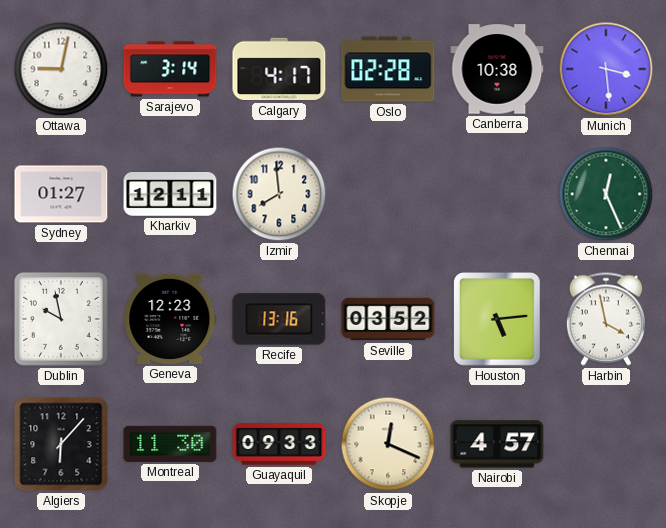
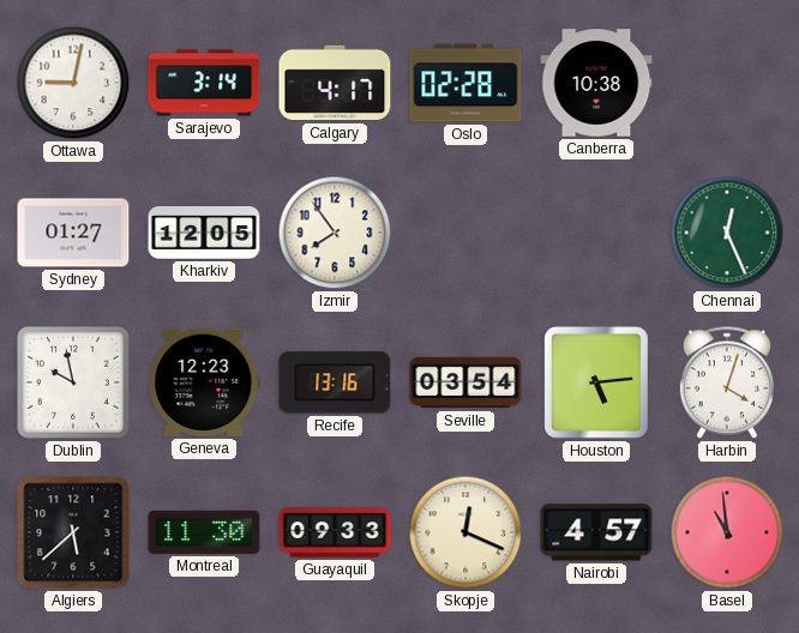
Munich: 3:29 -> none
Kharkiv: 12:11 -> 12:05
Izmir: 7:59 -> 7:54
Seville: 03:52 -> 03:54
Harbin: 3:58 -> 4:03
Algiers: 6:07 -> 5:38
Basel: none -> 10:59
